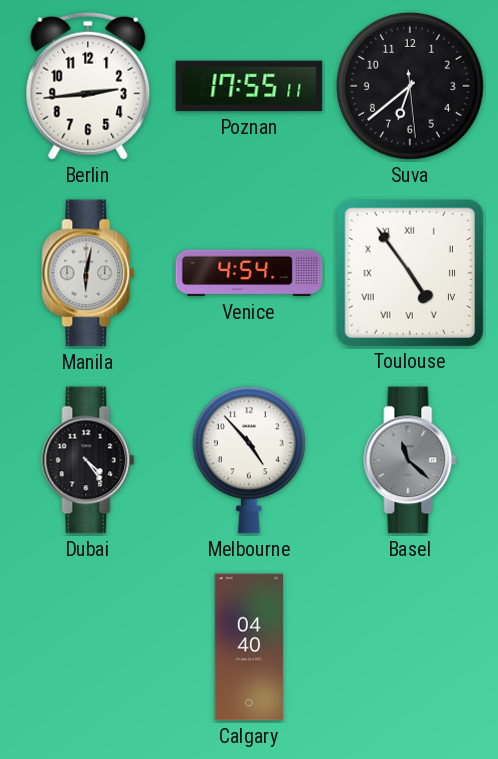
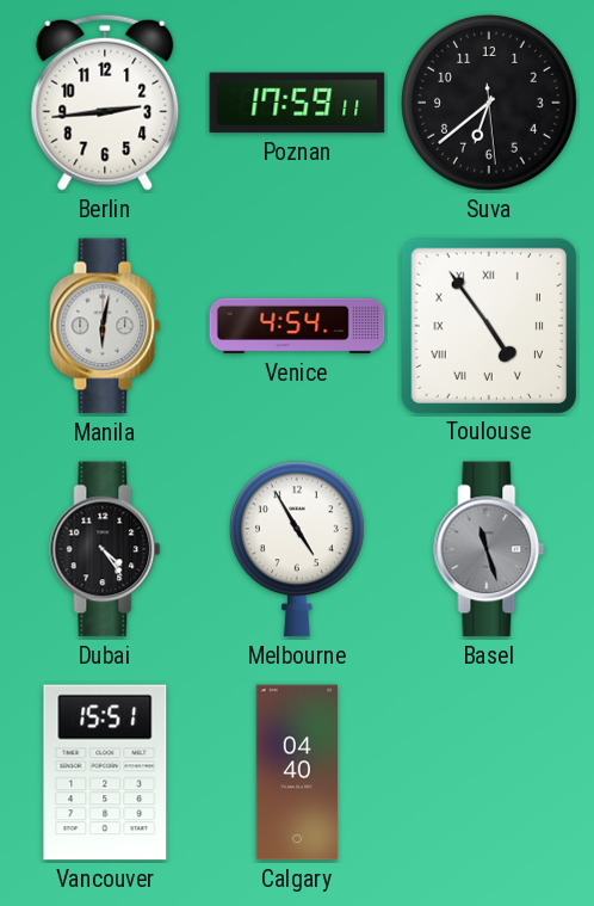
Poznan: 17:55 -> 17:59
Melbourne: 4:53 -> 4:55
Basel: 11:22 -> 11:27
Vancouver: none -> 15:51
